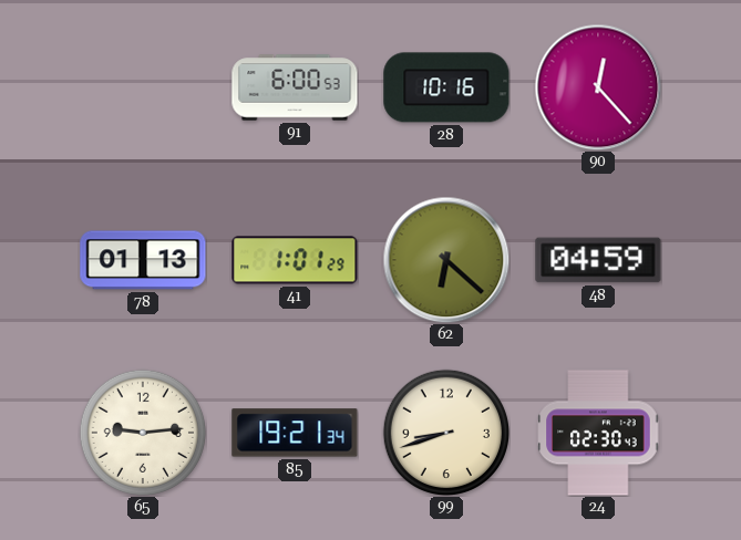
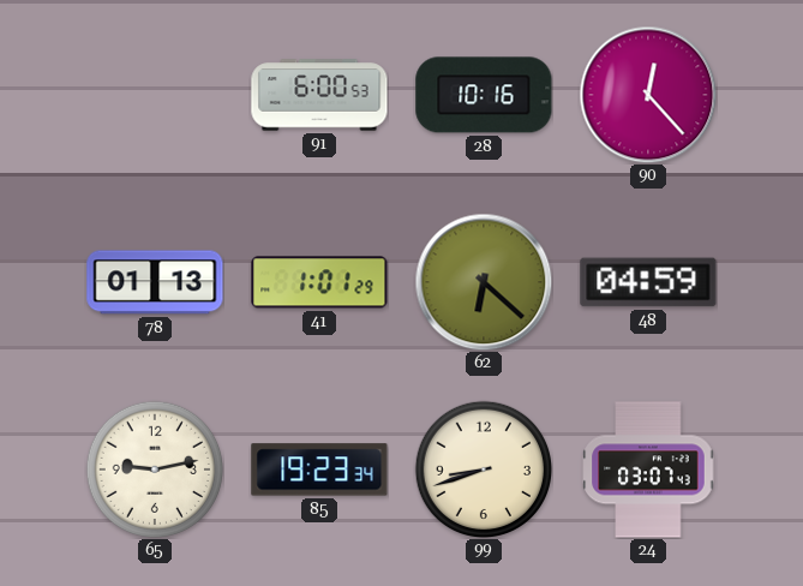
65: 9:14 -> 9:13
85: 19:21 -> 19:23
24: 02:30 -> 03:07
